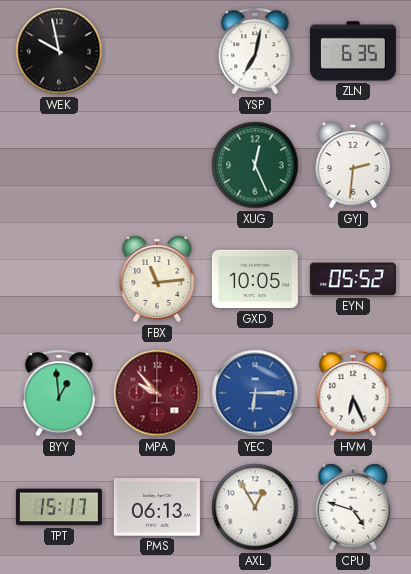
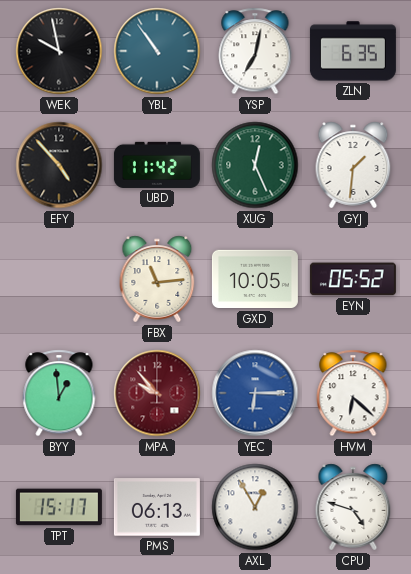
YBL: none -> 10:54
EFY: none -> 4:53
UBD: none -> 11:42
GYJ: 2:31 -> 1:31
HVM: 6:26 -> 6:22
